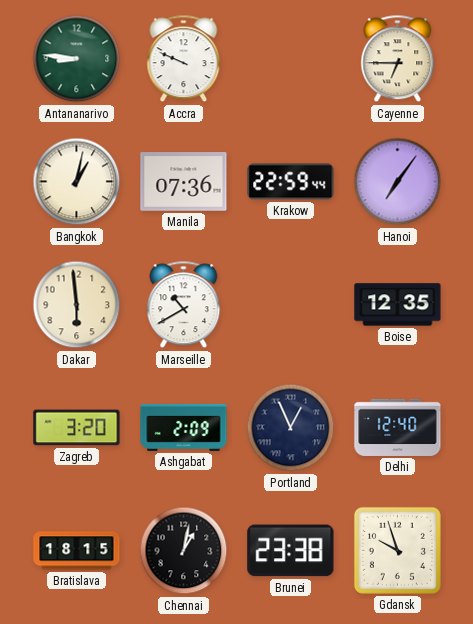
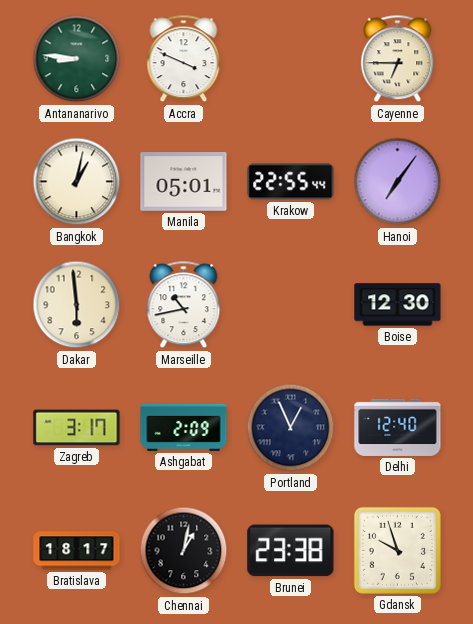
Accra: 9:49 -> 3:49
Manila: 07:36 -> 05:01
Krakow: 22:59 -> 22:55
Marseille: 10:40 -> 10:43
Boise: 12:35 -> 12:30
Zagreb: 3:20 -> 3:17
Bratislava: 18:15 -> 18:17
